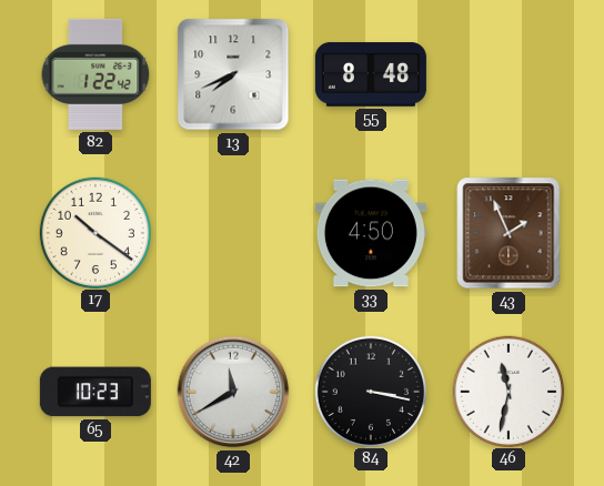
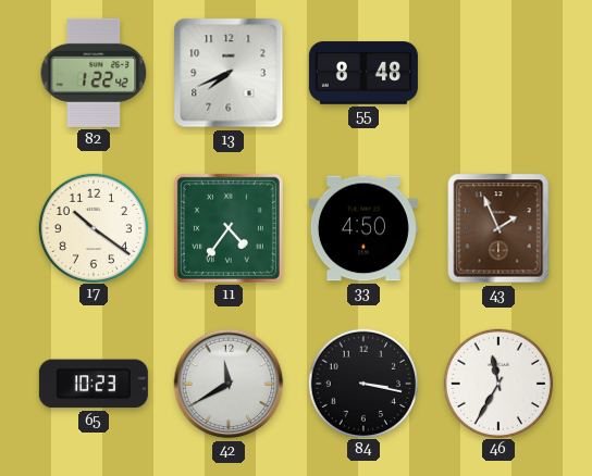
11: none -> 4:36
46: 11:32 -> 11:35
